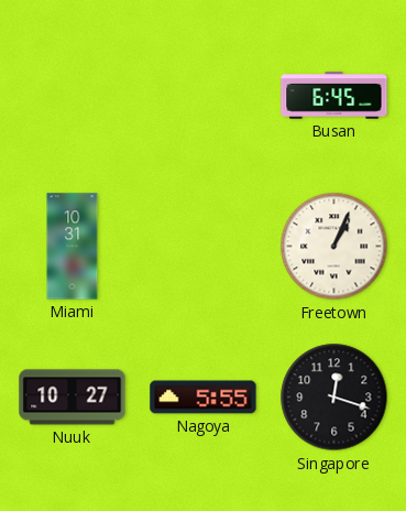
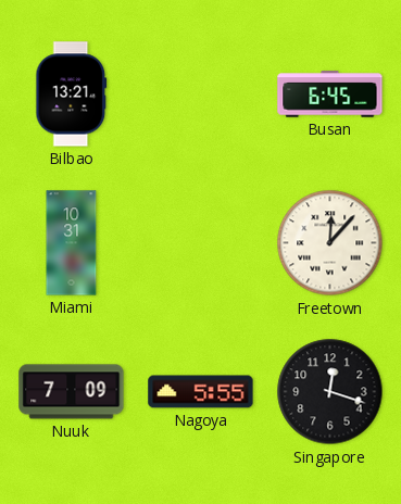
Bilbao: none -> 13:21
Freetown: 1:04 -> 12:07
Nuuk: 10:27 -> 7:09
